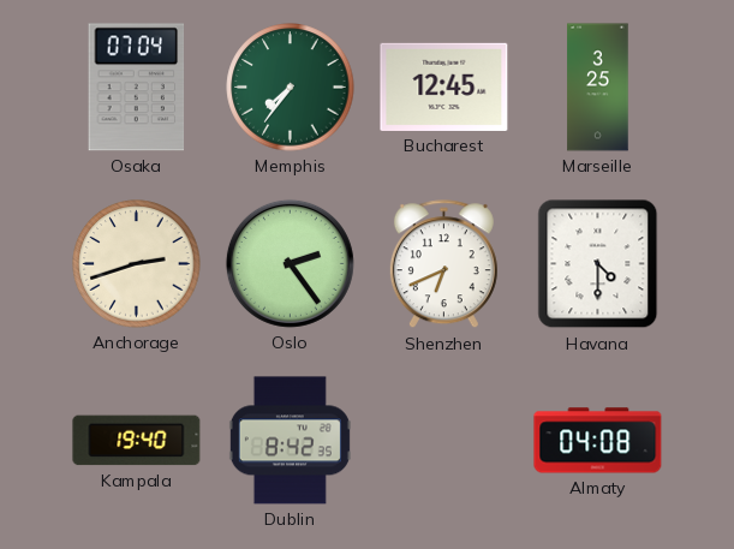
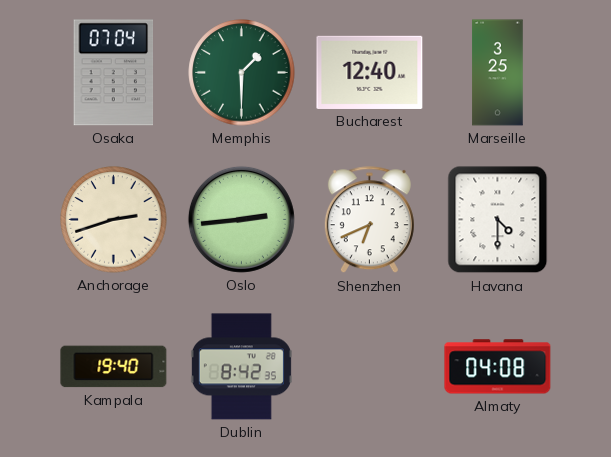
Memphis: 7:36 -> 1:30
Bucharest: 12:45 -> 12:40
Oslo: 2:24 -> 2:44
